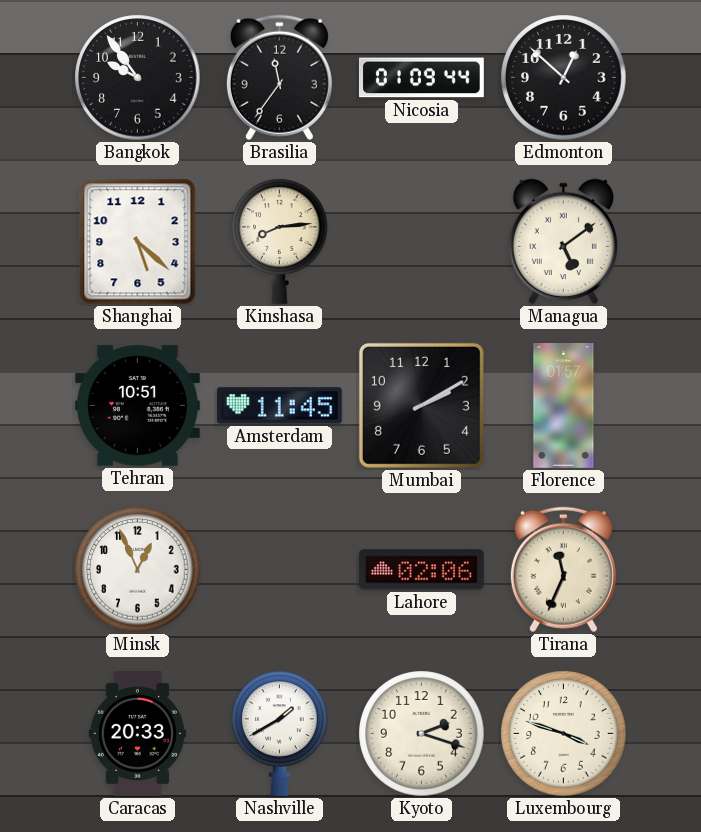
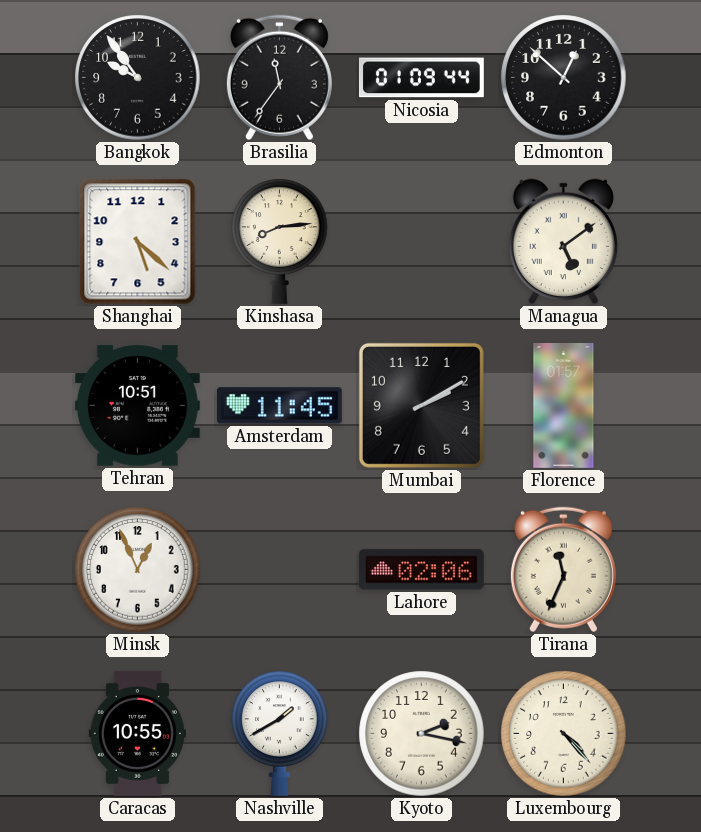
Caracas: 20:33 -> 10:55
Kyoto: 2:18 -> 2:17
Luxembourg: 3:48 -> 4:23
